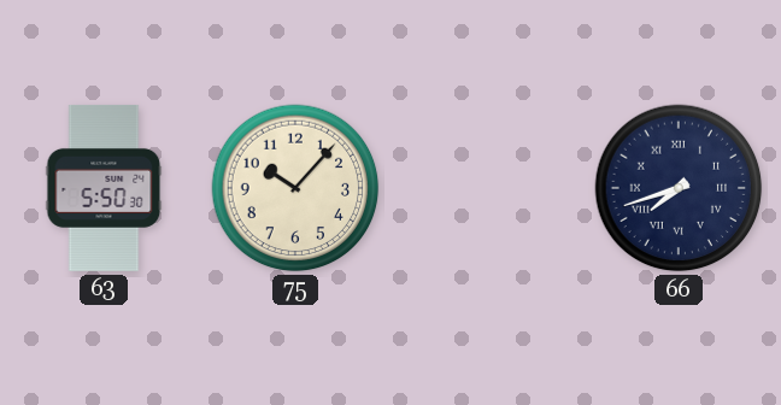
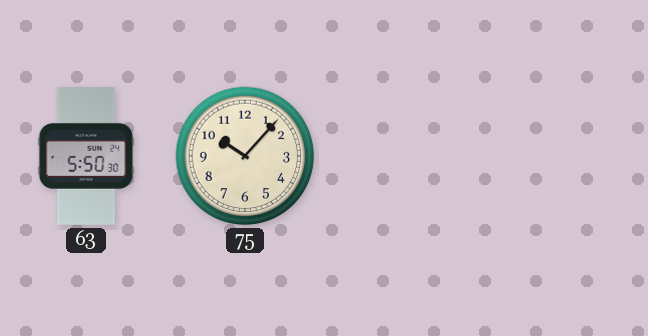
66: 7:42 -> none
